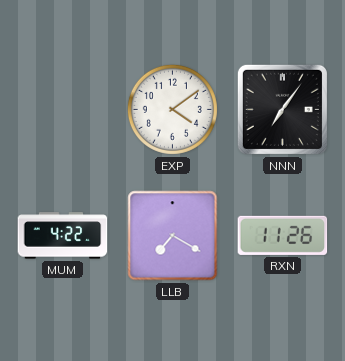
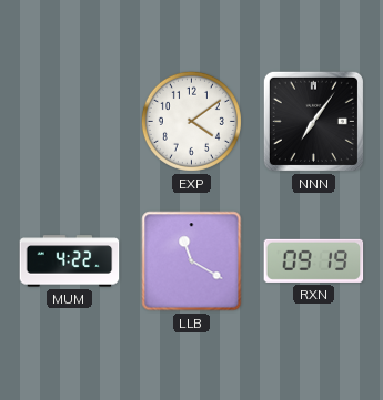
LLB: 7:20 -> 11:20
RXN: 11:26 -> 09:19
